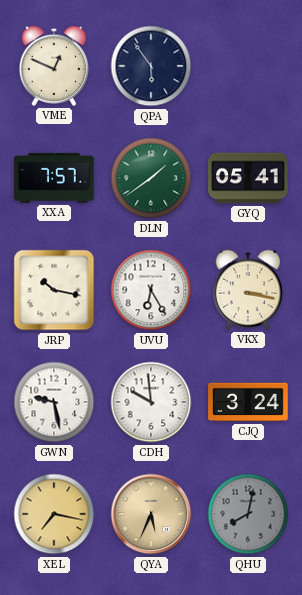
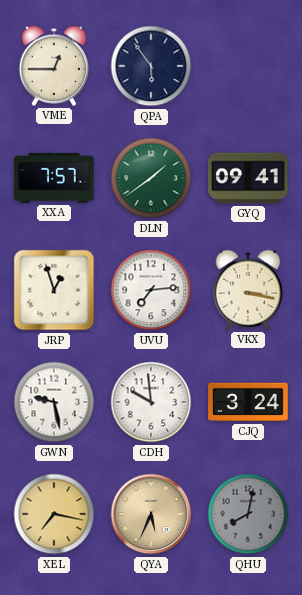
VME: 12:49 -> 12:45
GYQ: 05:41 -> 09:41
JRP: 10:17 -> 12:57
UVU: 6:25 -> 7:14
